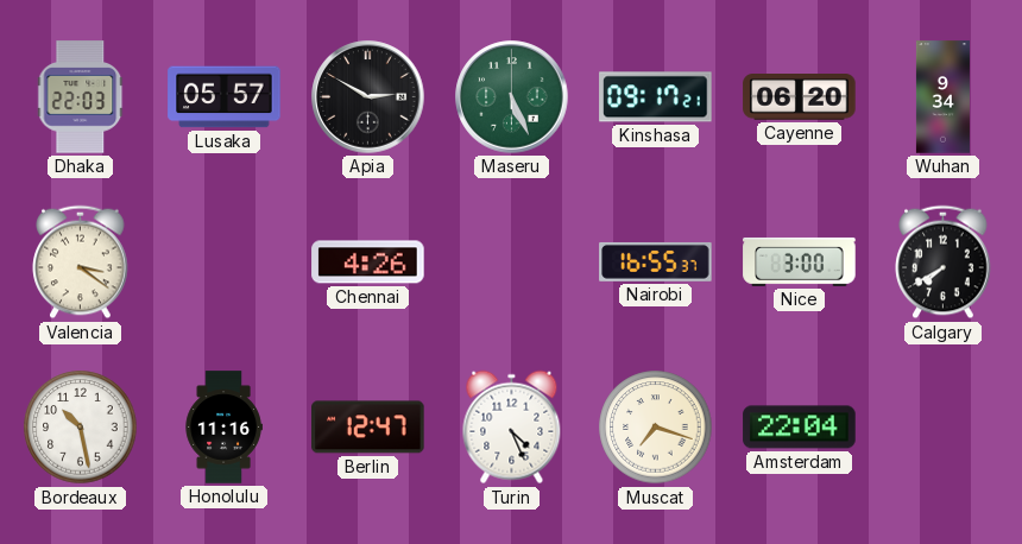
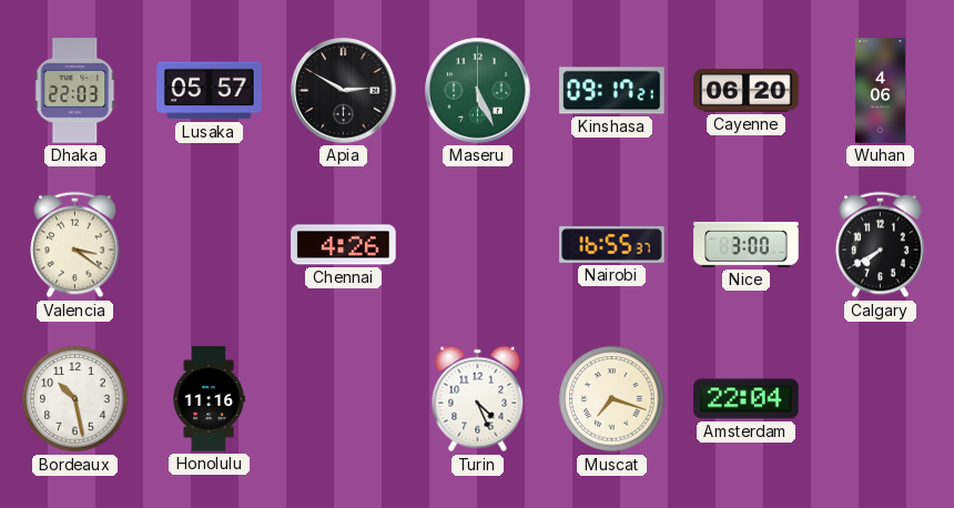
Wuhan: 9:34 -> 4:06
Berlin: 12:47 -> none
